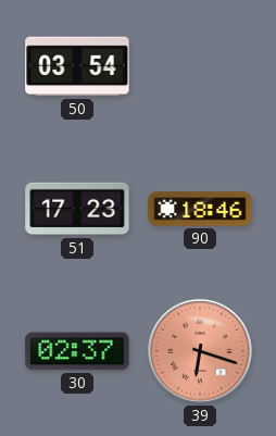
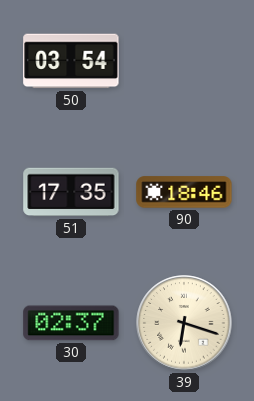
51: 17:23 -> 17:35
39 dial: salmon -> cream
